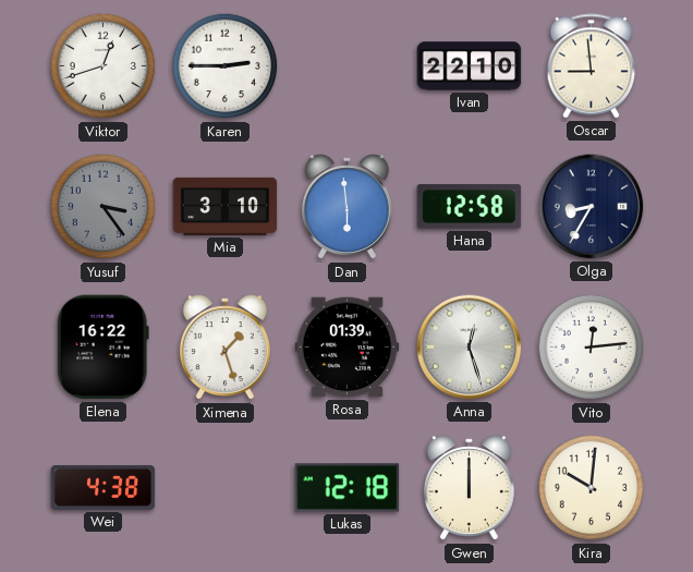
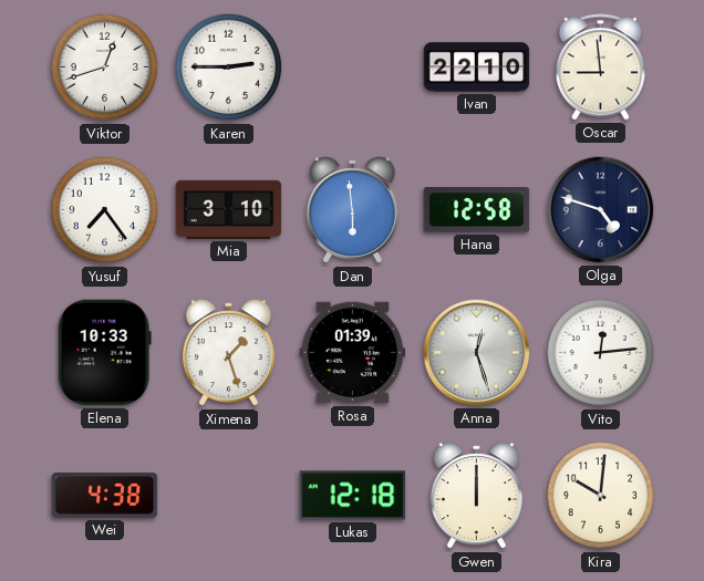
Yusuf: 3:24 -> 7:24
Yusuf dial: grey -> white
Olga: 8:35 -> 4:48
Elena: 16:22 -> 10:33
